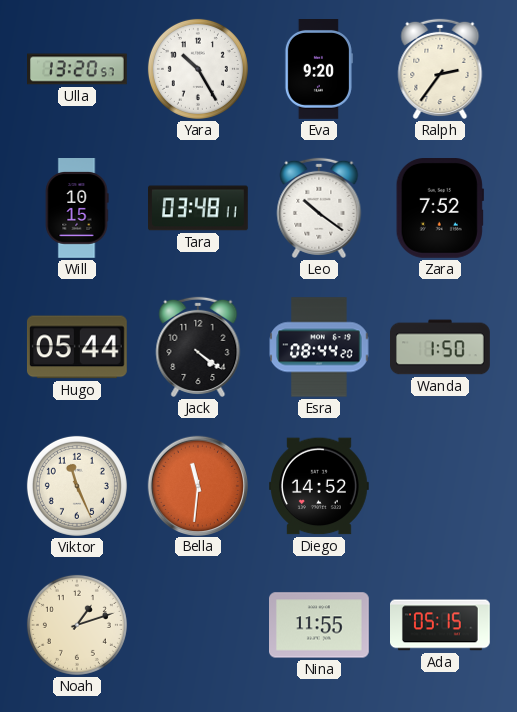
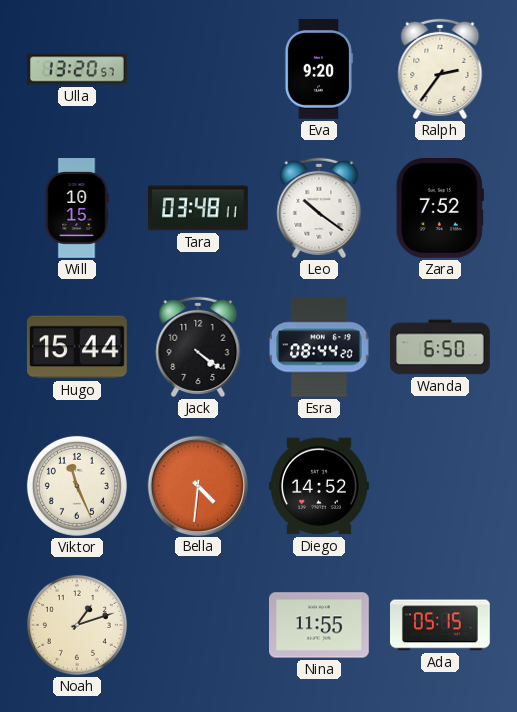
Yara: 10:25 -> none
Hugo: 05:44 -> 15:44
Wanda: 1:50 -> 6:50
Bella: 11:31 -> 4:31
